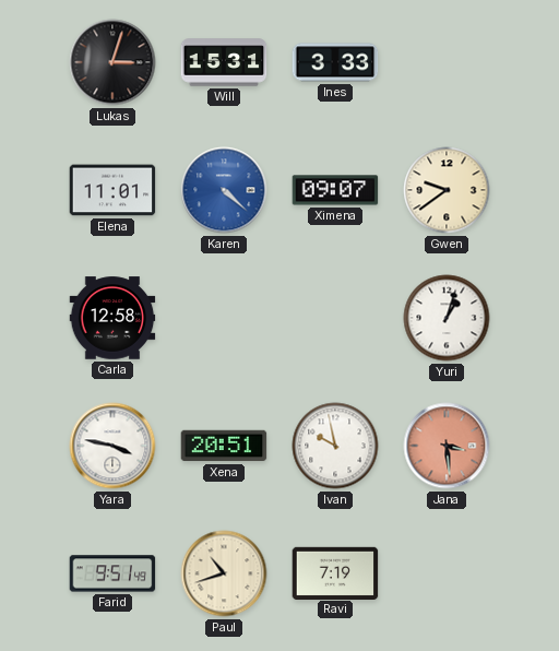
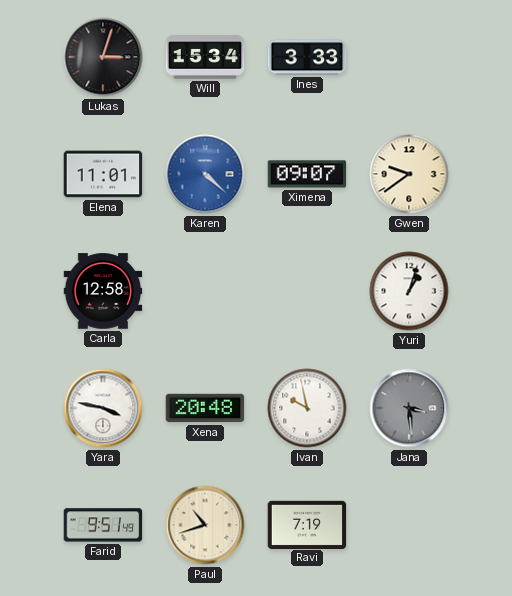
Will: 15:31 -> 15:34
Xena: 20:51 -> 20:48
Jana dial: salmon -> grey
